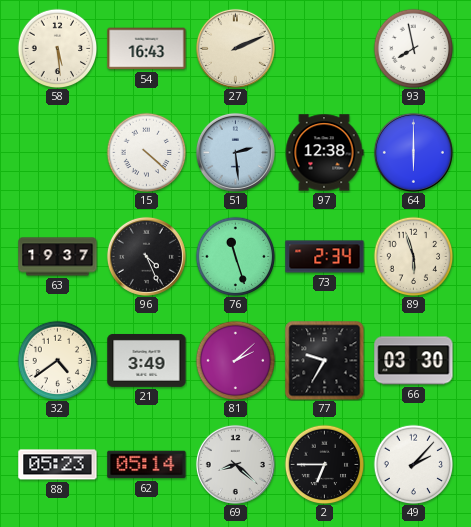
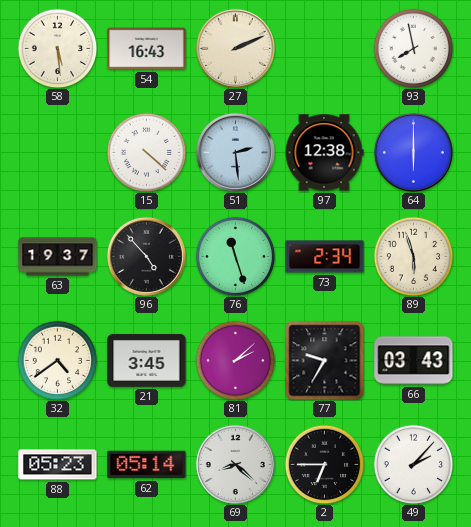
96: 4:26 -> 4:53
21: 3:49 -> 3:45
66: 03:30 -> 03:43
